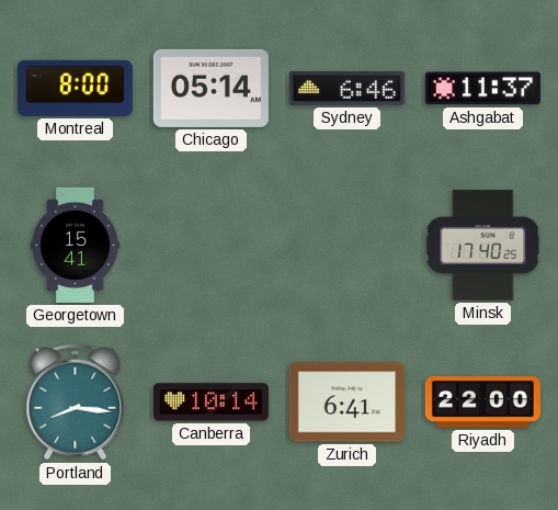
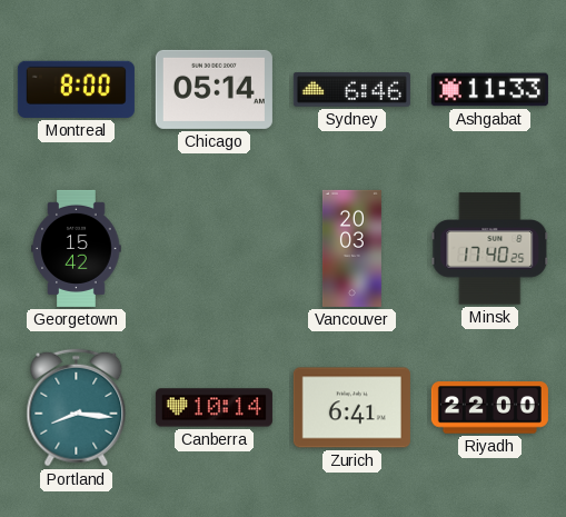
Ashgabat: 11:37 -> 11:33
Georgetown: 15:41 -> 15:42
Vancouver: none -> 20:03
